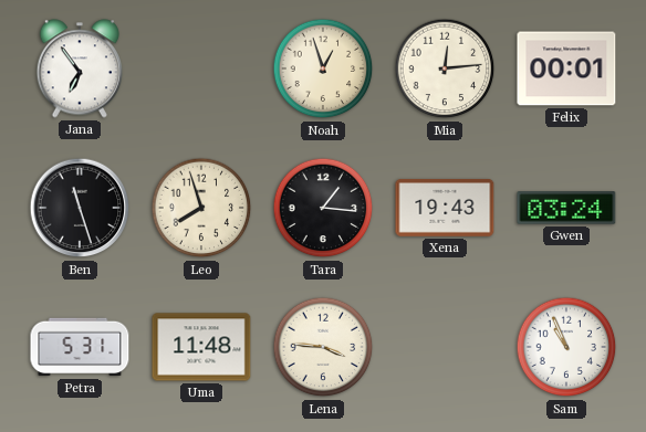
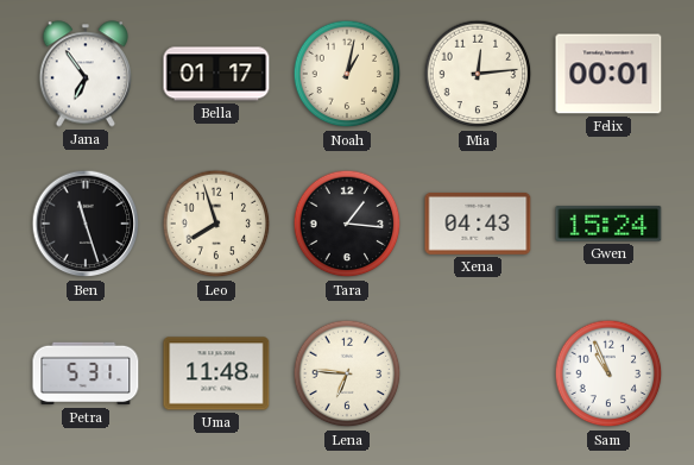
Bella: none -> 01:17
Noah: 12:57 -> 1:02
Xena: 19:43 -> 04:43
Gwen: 03:24 -> 15:24
Lena: 3:46 -> 6:46
